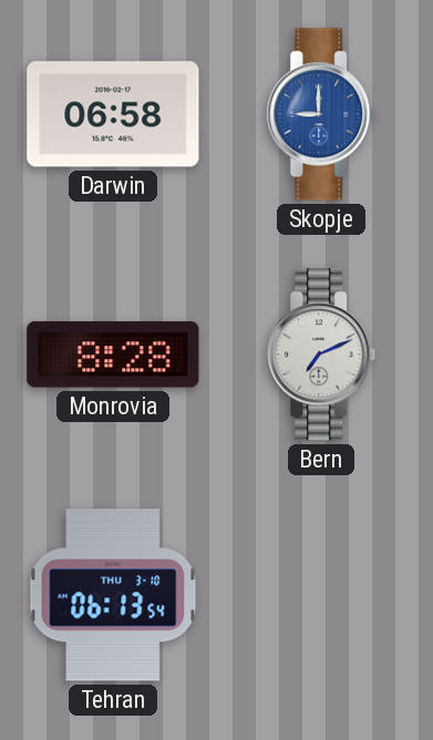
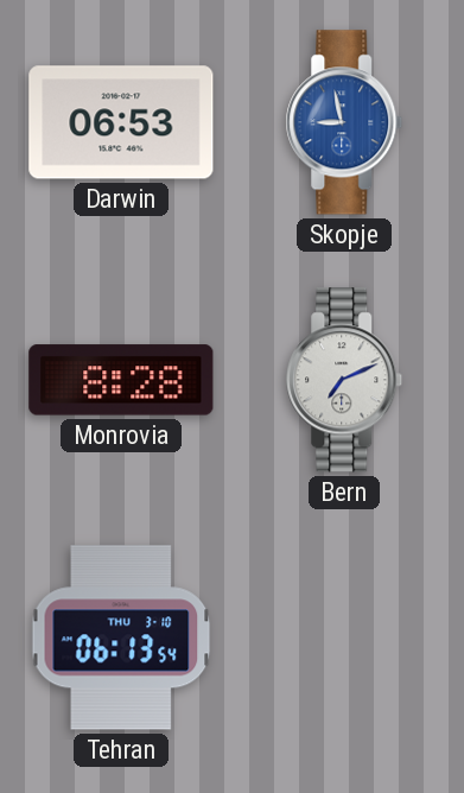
Darwin: 06:58 -> 06:53
Skopje: 9:00 -> 8:58
